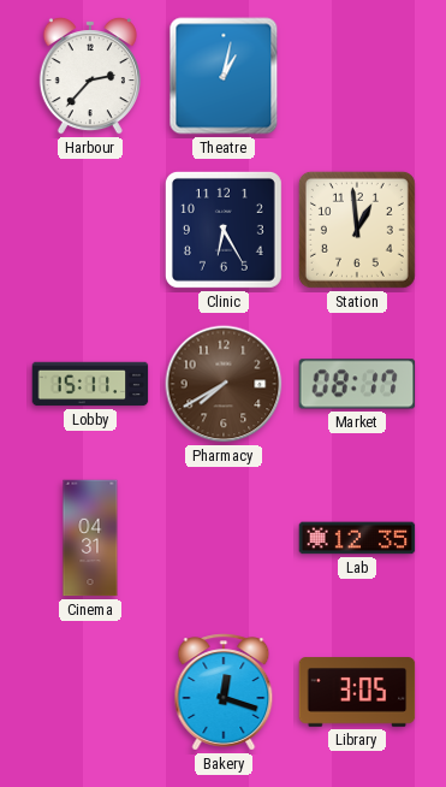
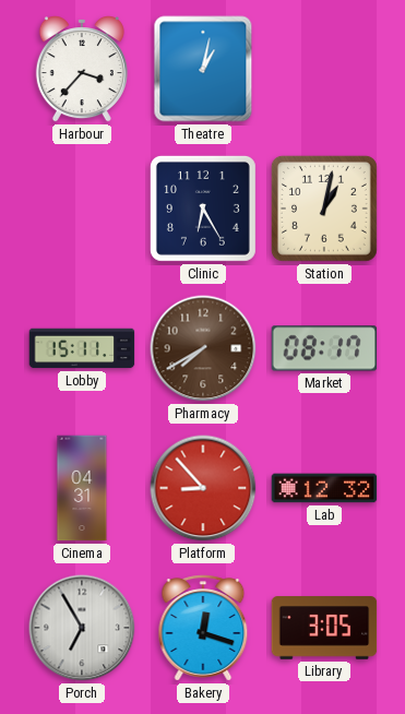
Harbour: 2:37 -> 3:37
Station: 12:59 -> 1:02
Platform: none -> 8:53
Lab: 12:35 -> 12:32
Porch: none -> 6:55
